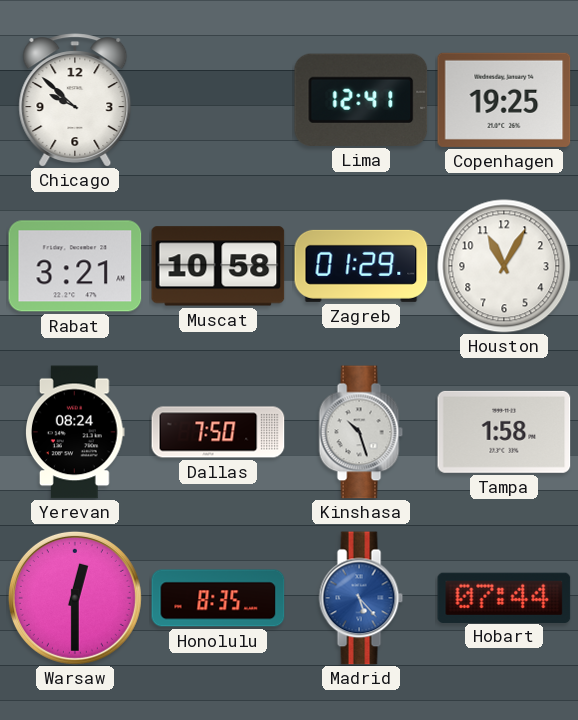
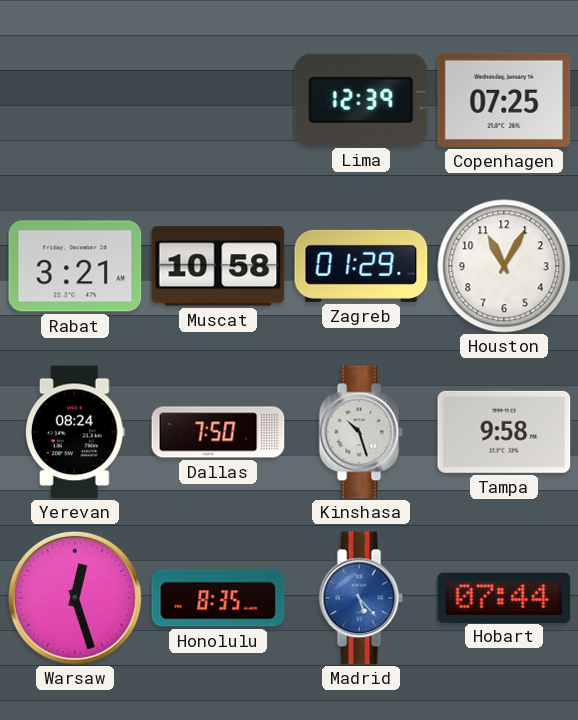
Chicago: 9:52 -> none
Lima: 12:41 -> 12:39
Copenhagen: 19:25 -> 07:25
Tampa: 1:58 -> 9:58
Warsaw: 12:30 -> 12:27
